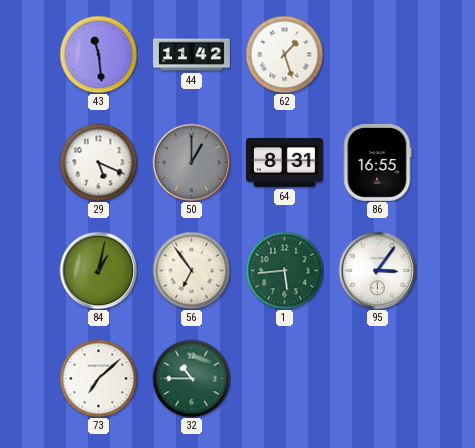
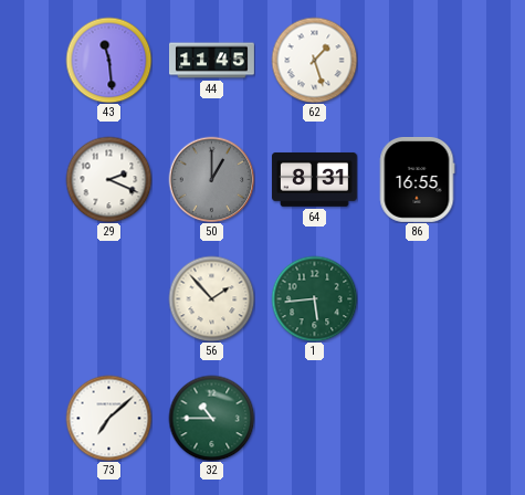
44: 11:42 -> 11:45
29: 5:19 -> 2:19
84: 1:02 -> none
56: 6:54 -> 1:53
95: 3:06 -> none
